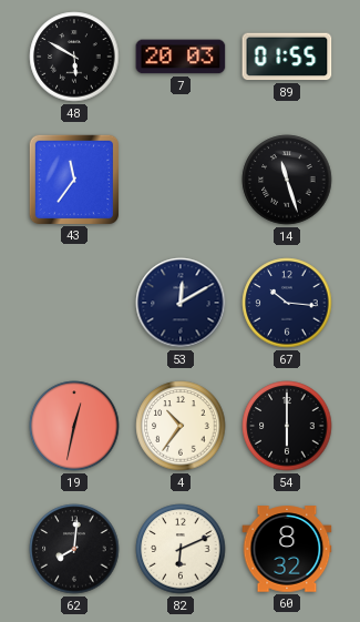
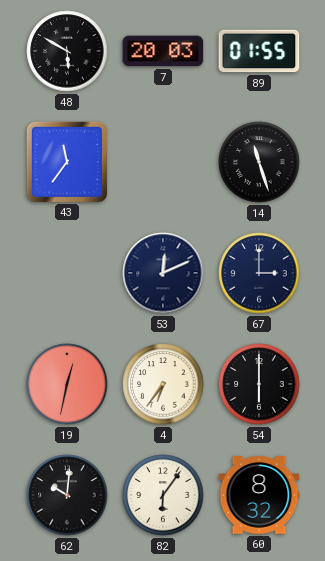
53: 12:10 -> 12:11
67: 10:16 -> 3:00
4: 10:36 -> 6:36
62: 8:01 -> 10:01
82: 6:11 -> 6:06
